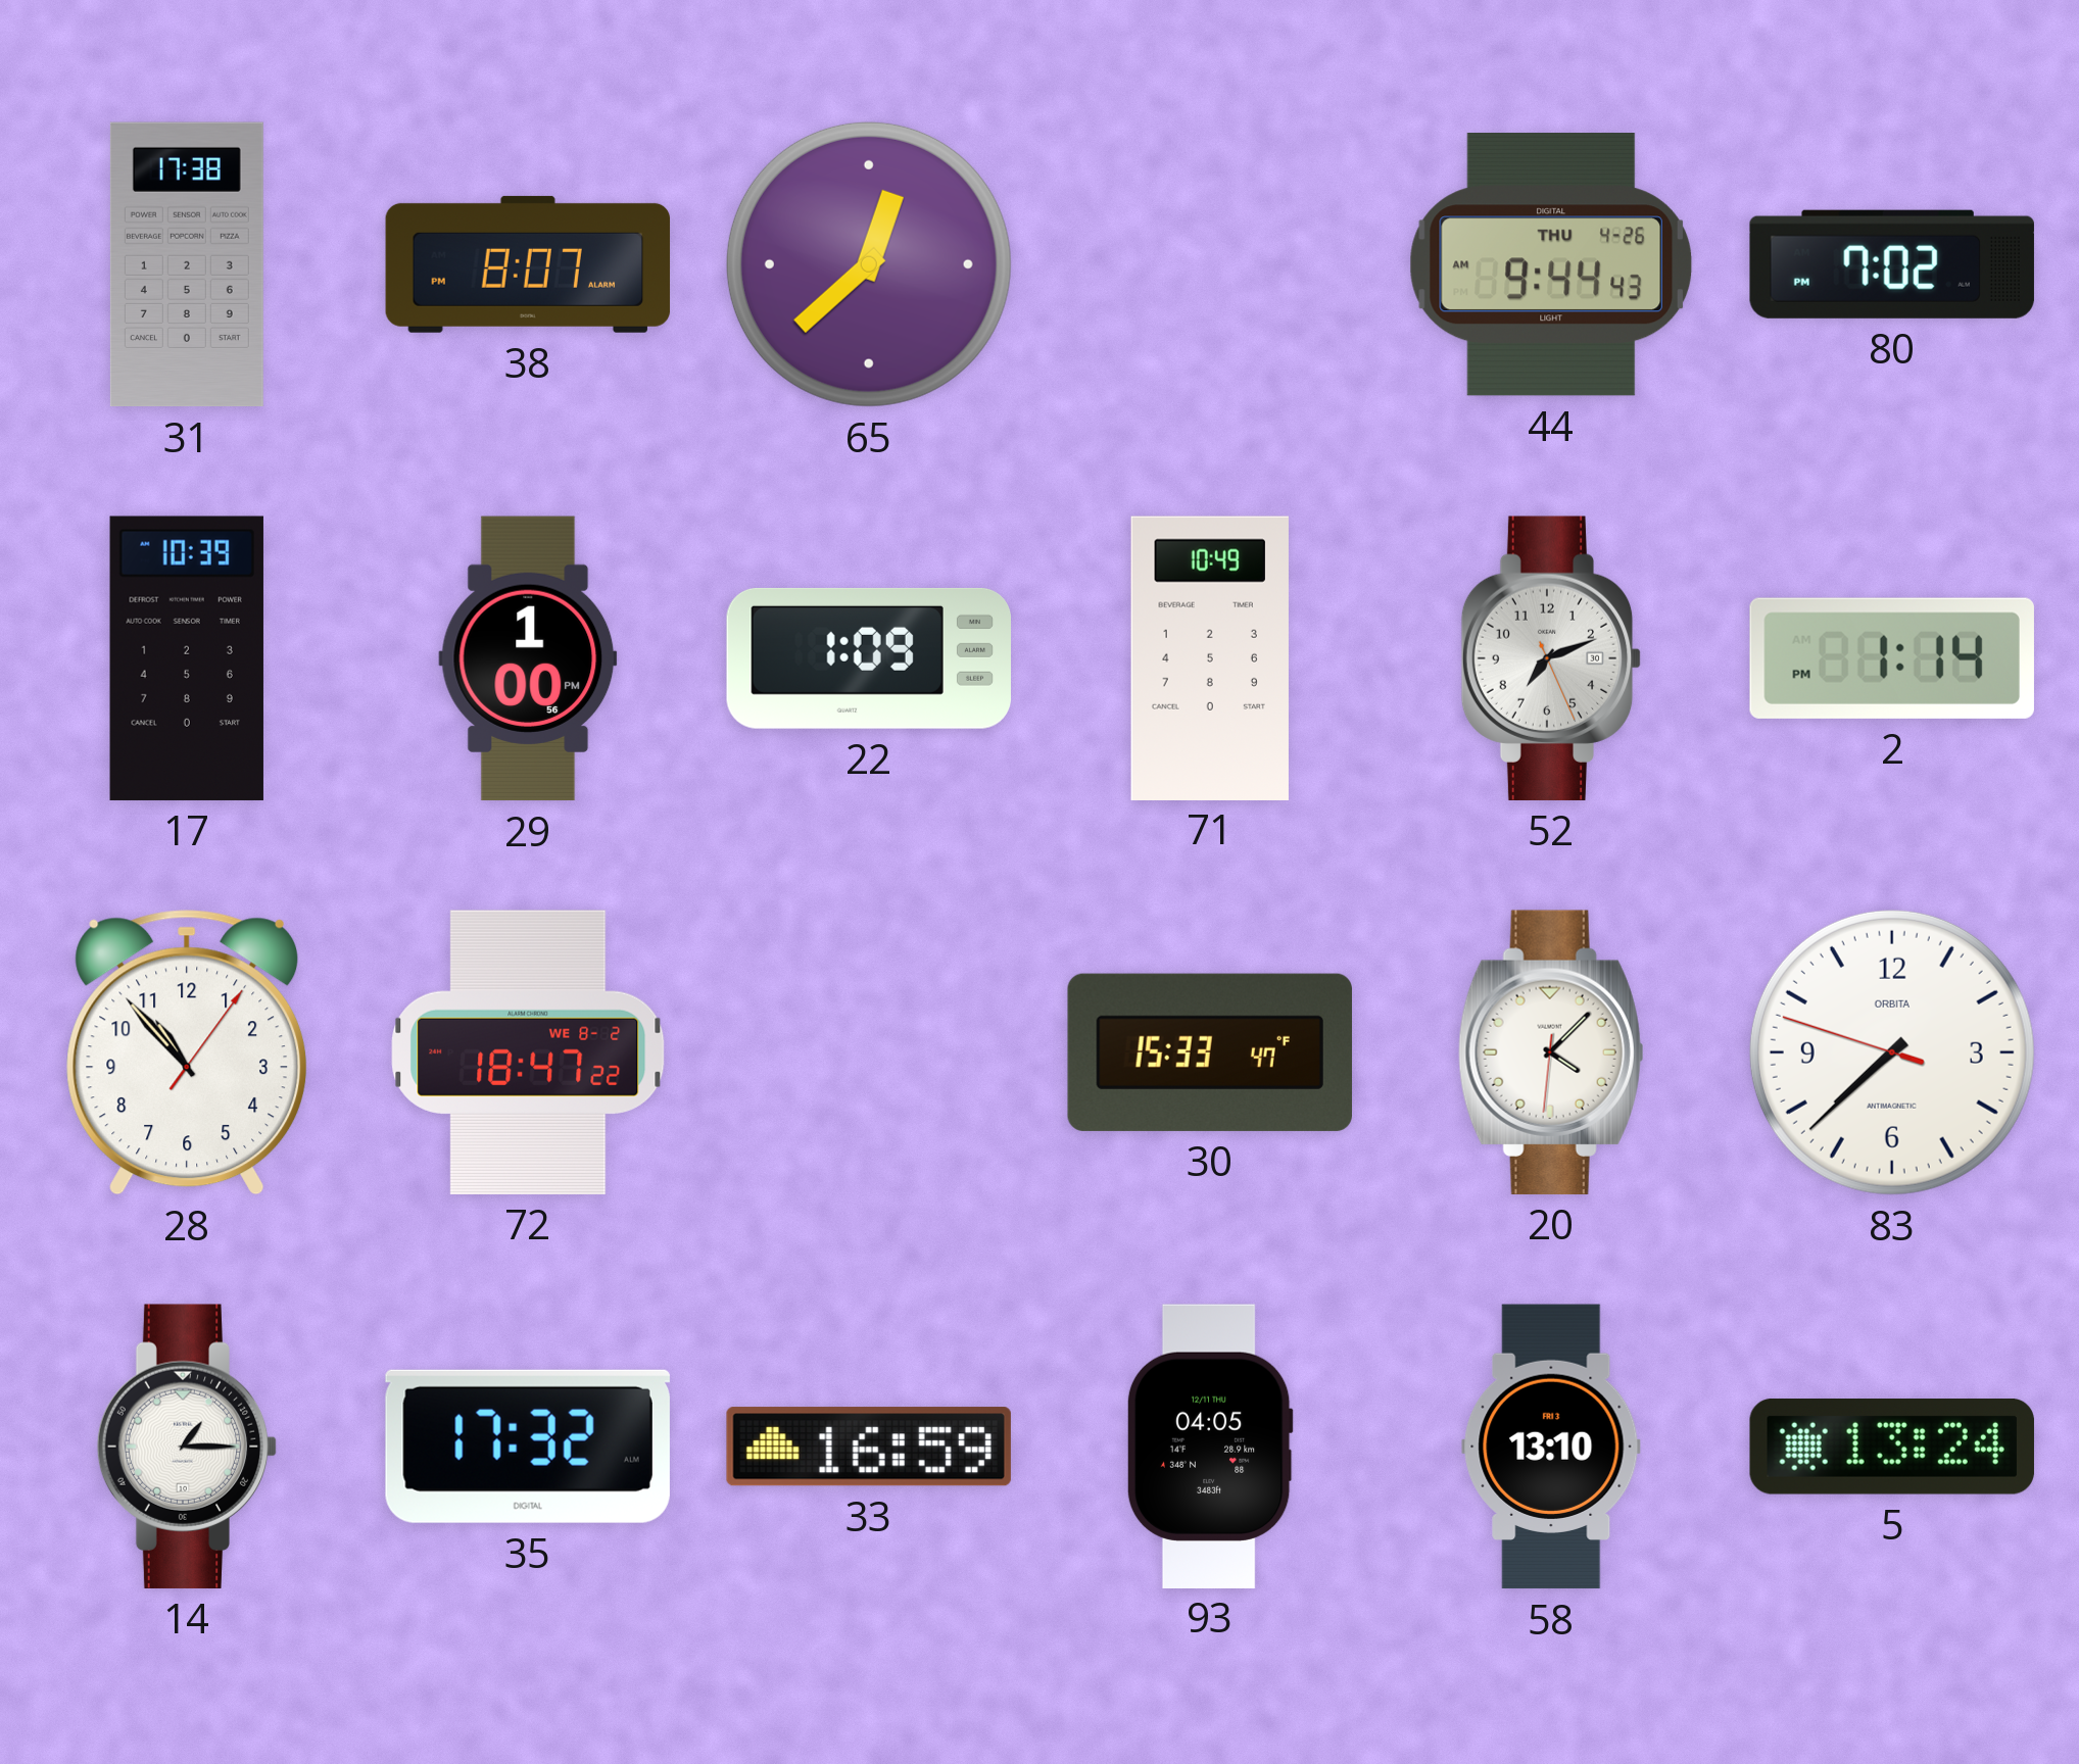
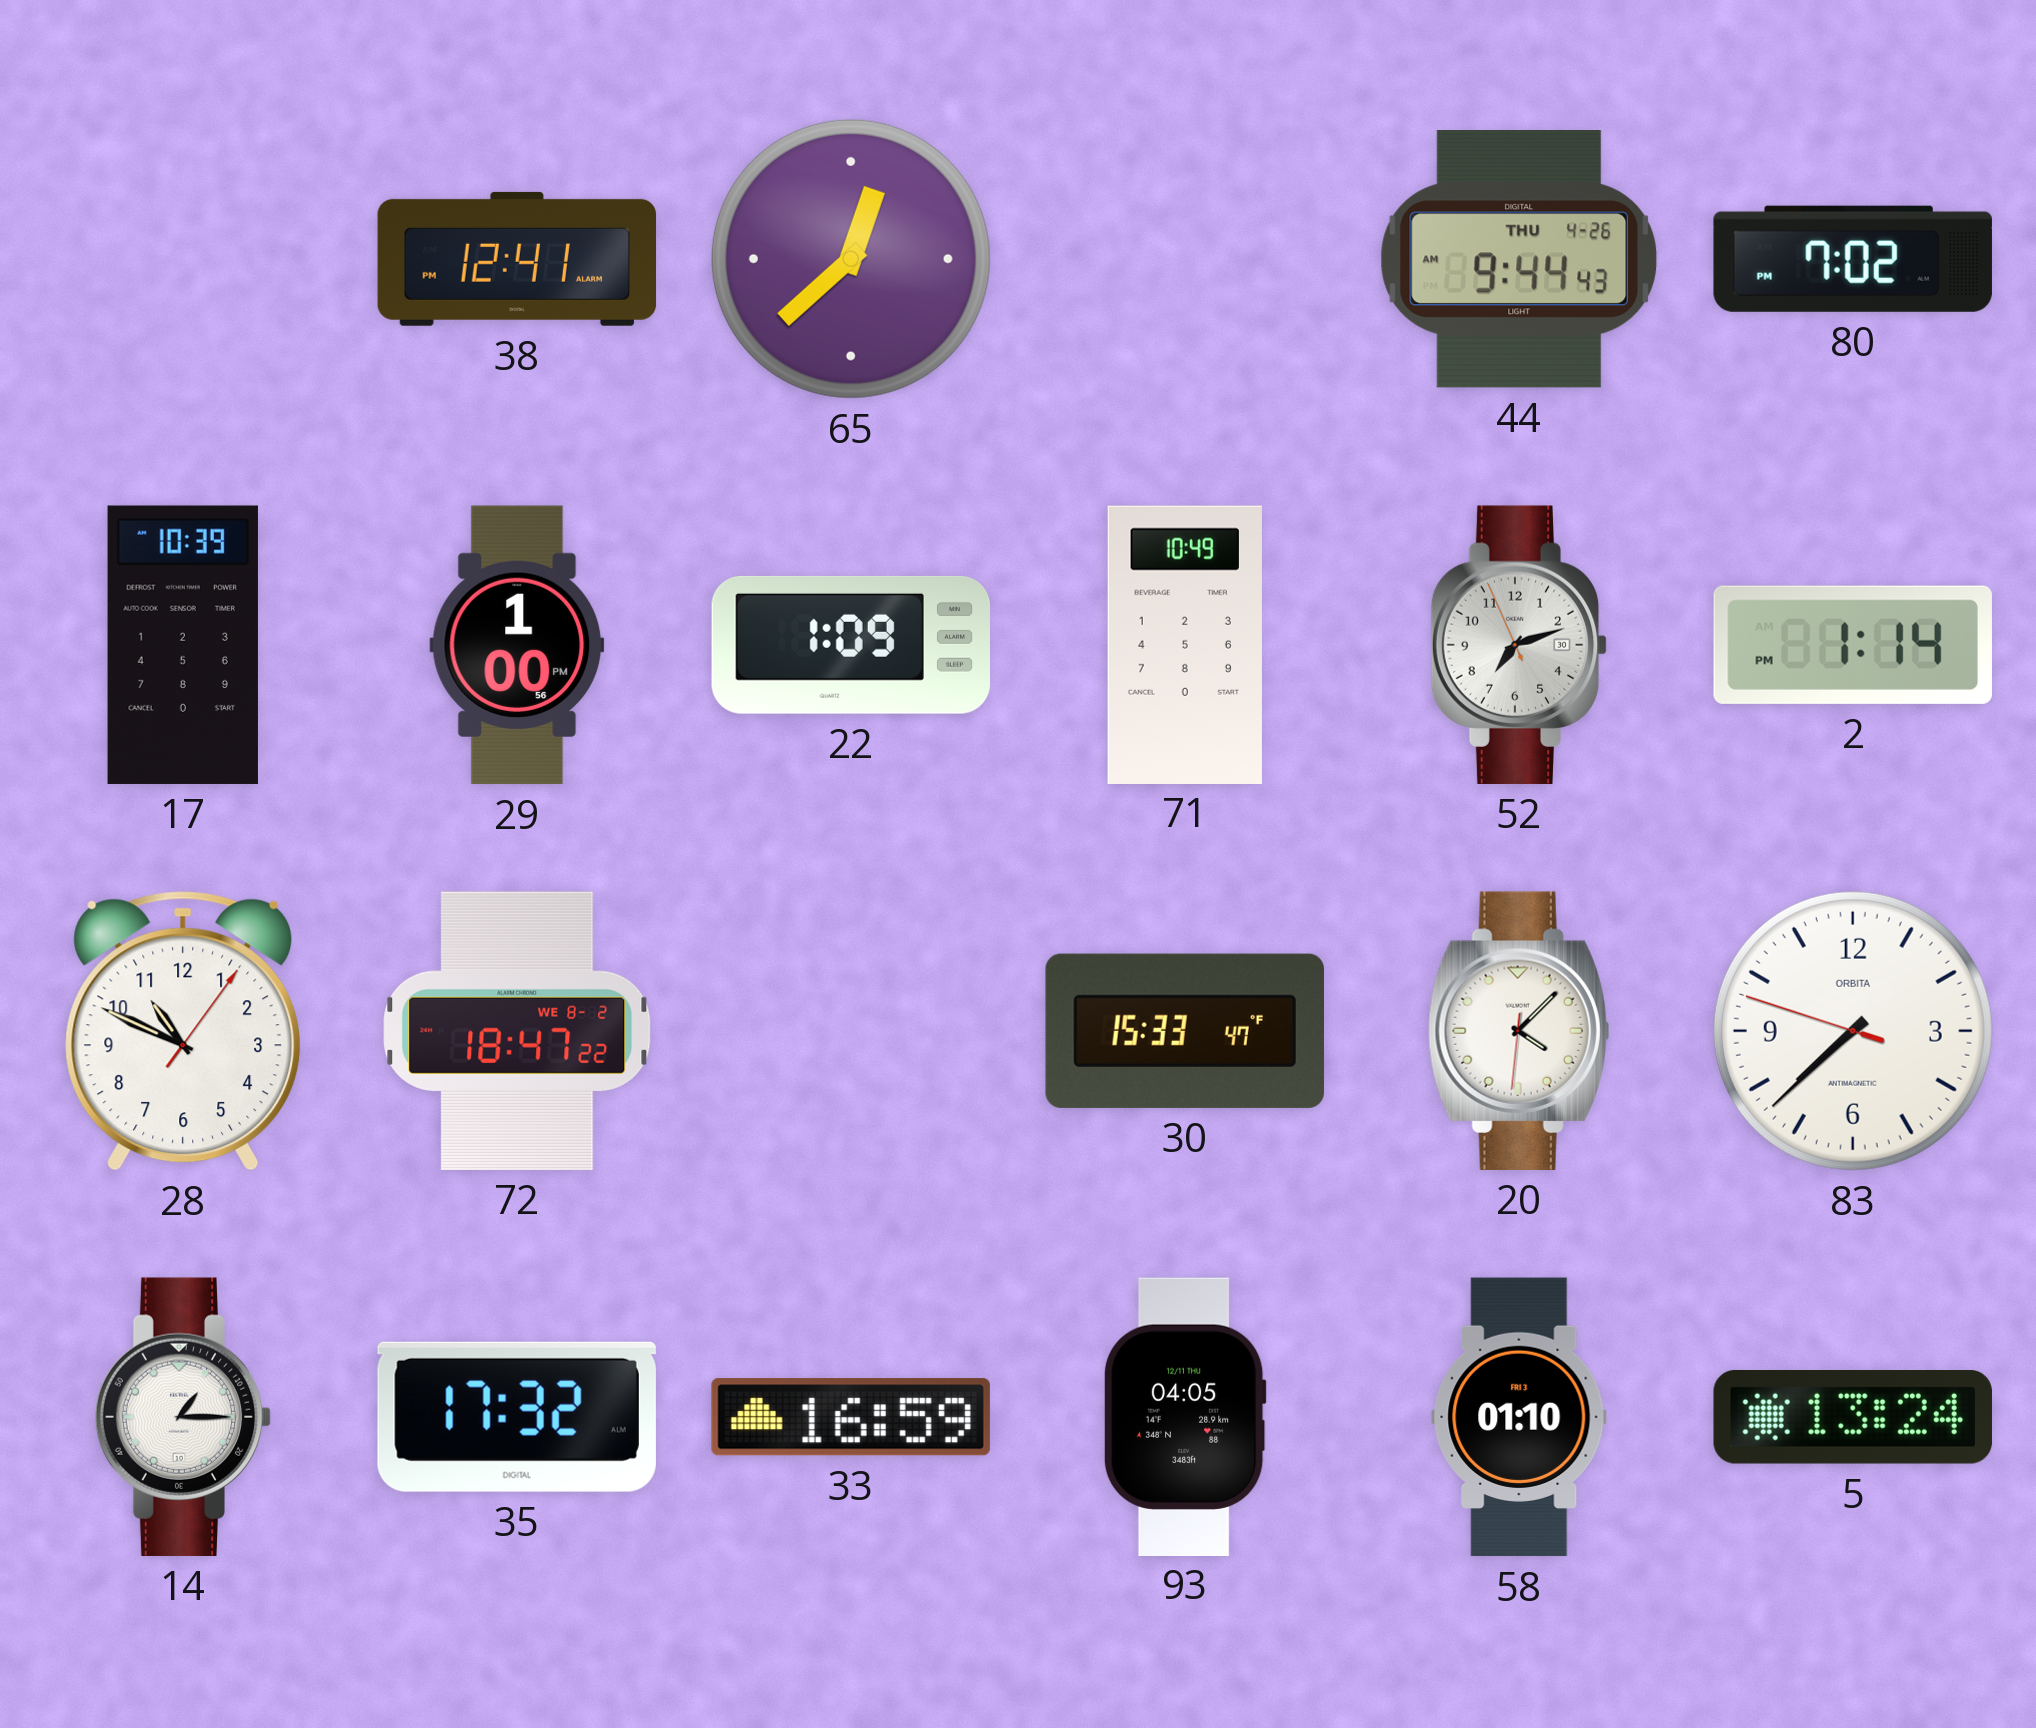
31: 17:38 -> none
38: 8:07 -> 12:41
52: 7:11:26 -> 7:11:56
28: 10:53 -> 10:49
58: 13:10 -> 01:10
